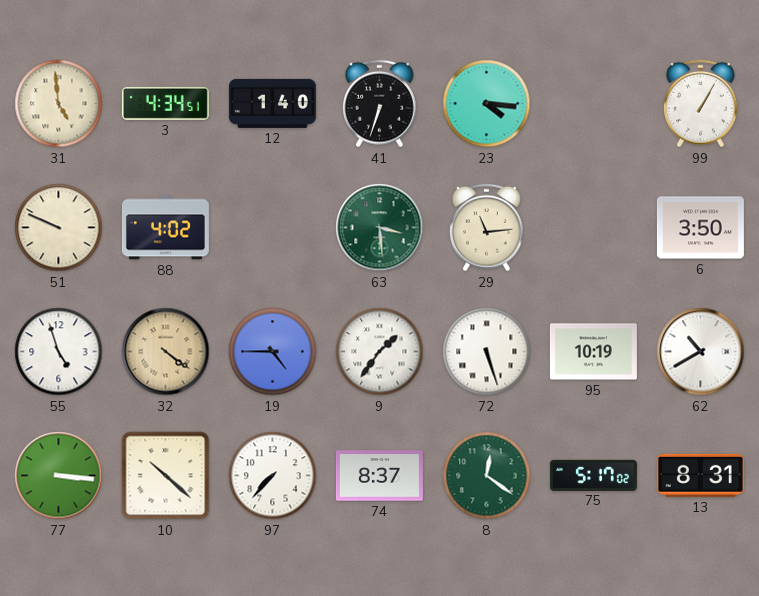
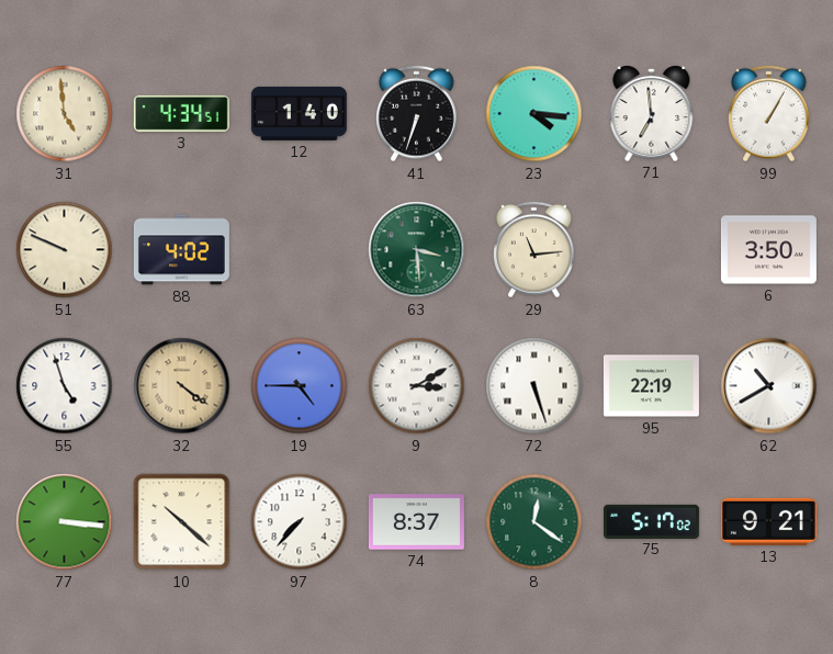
71: none -> 6:59
9: 1:36 -> 3:10
95: 10:19 -> 22:19
13: 8:31 -> 9:21
